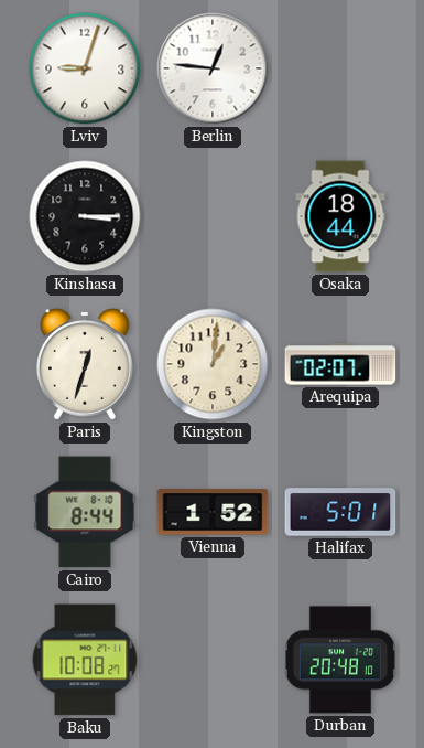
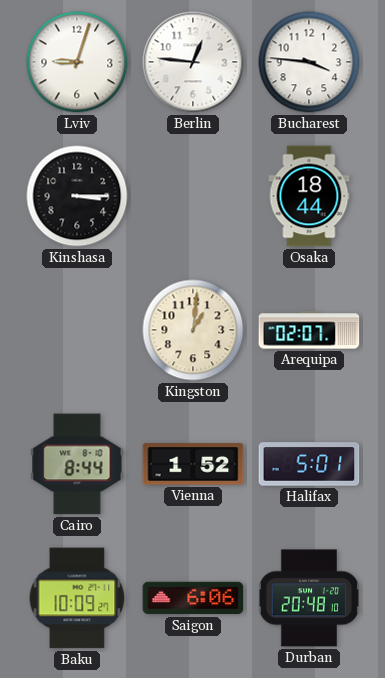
Bucharest: none -> 3:46
Paris: 12:33 -> none
Baku: 10:08 -> 10:09
Saigon: none -> 6:06
